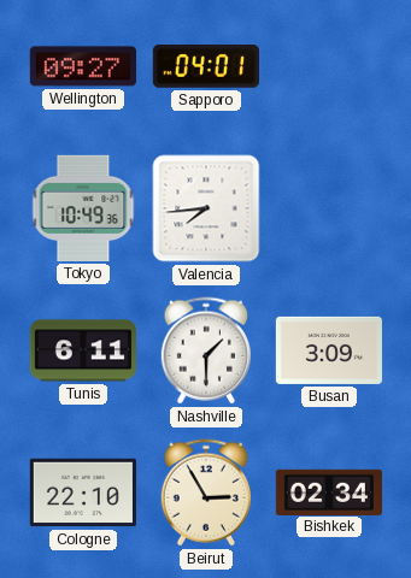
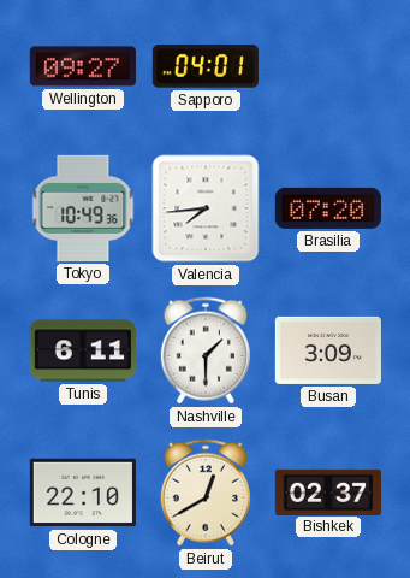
Brasilia: none -> 07:20
Beirut: 2:55 -> 12:40
Bishkek: 02:34 -> 02:37
